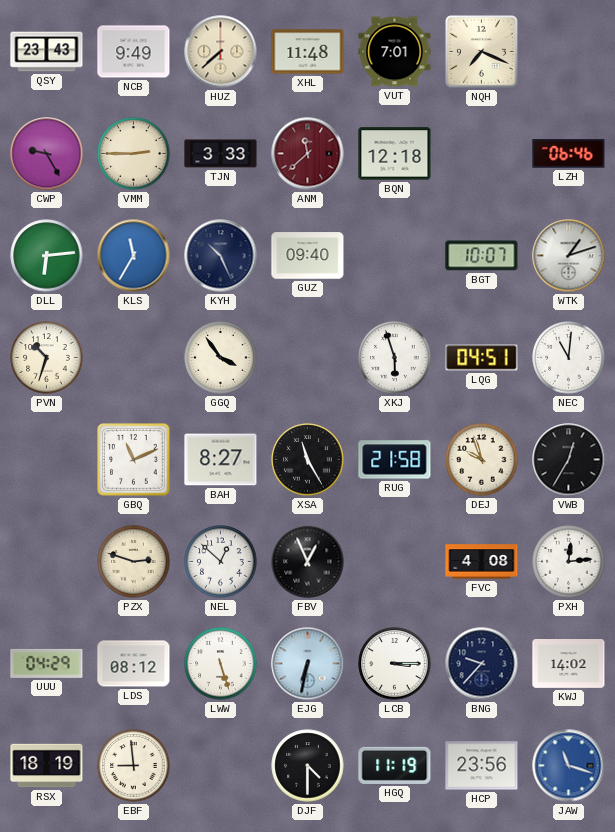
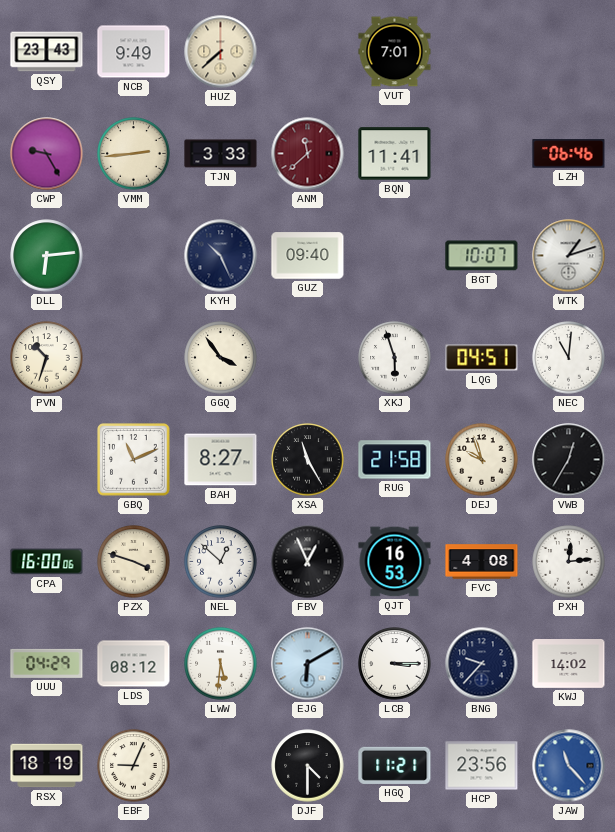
XHL: 11:48 -> none
NQH: 7:19 -> none
VMM: 2:45 -> 2:44
BQN: 12:18 -> 11:41
KLS: 11:35 -> none
CPA: none -> 16:00
PZX: 2:48 -> 3:48
QJT: none -> 16:53
LWW: 5:27 -> 5:31
EJG: 6:32 -> 6:10
EBF: 8:59 -> 9:04
HGQ: 11:19 -> 11:21
JAW: 11:18 -> 11:23
